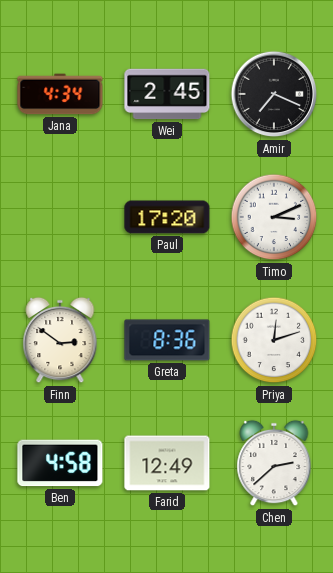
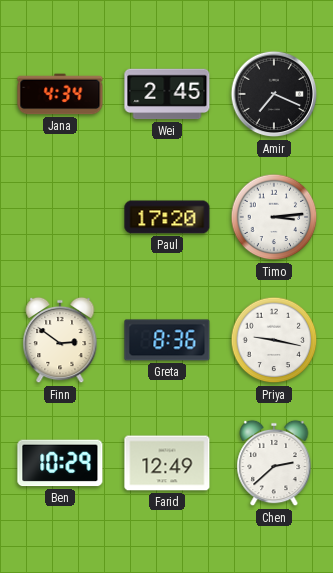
Timo: 3:11 -> 3:14
Priya: 12:12 -> 9:17
Ben: 4:58 -> 10:29
